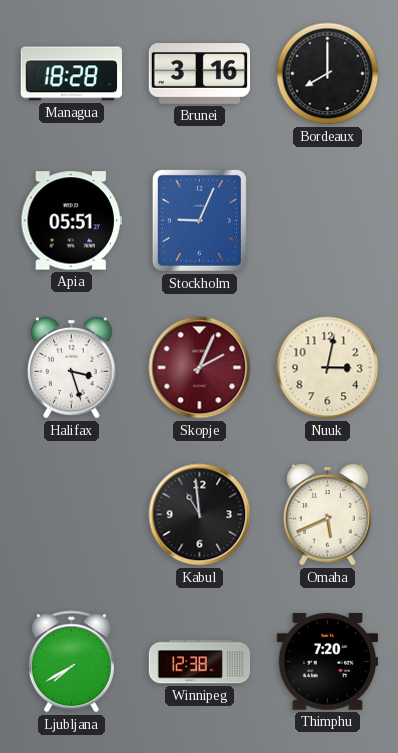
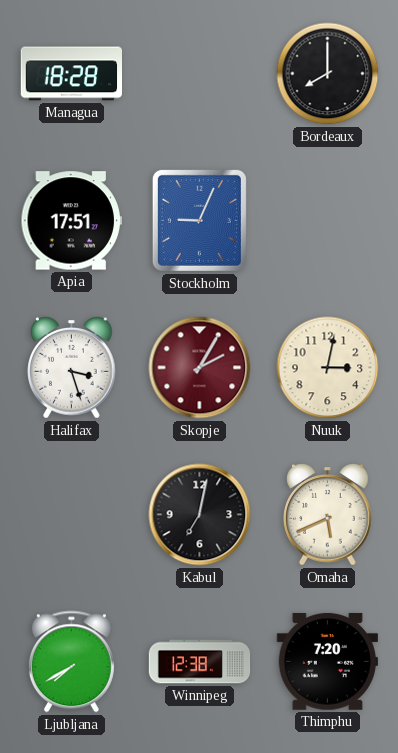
Brunei: 3:16 -> none
Apia: 05:51 -> 17:51
Skopje: 2:04 -> 2:05
Kabul: 10:59 -> 7:02
